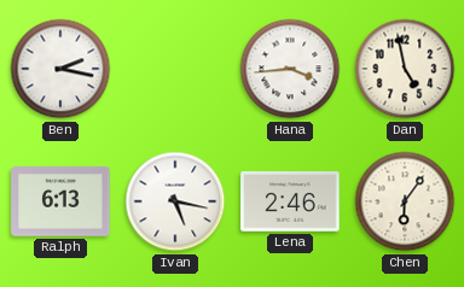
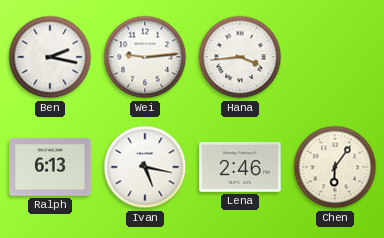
Wei: none -> 9:14
Dan: 4:58 -> none
